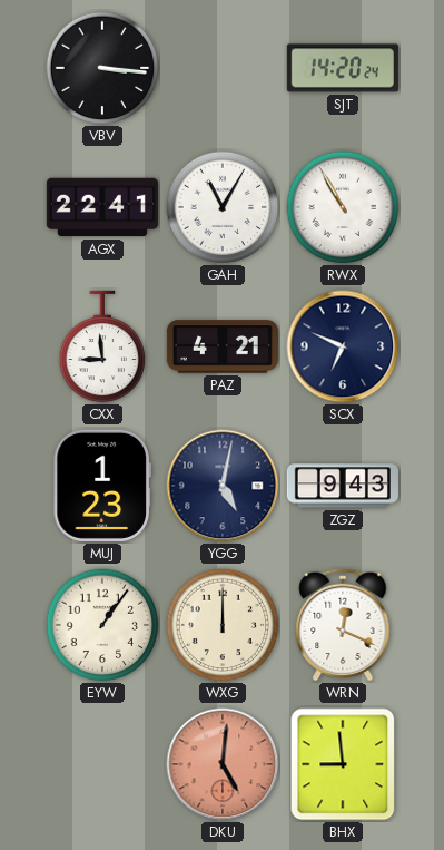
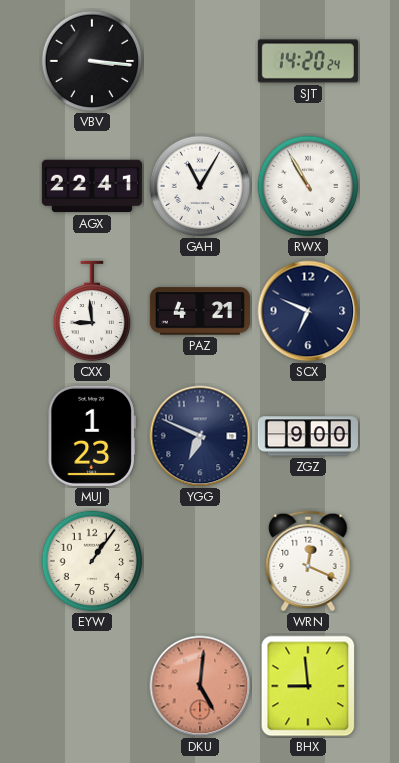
YGG: 5:02 -> 6:49
ZGZ: 9:43 -> 9:00
WXG: 12:00 -> none
